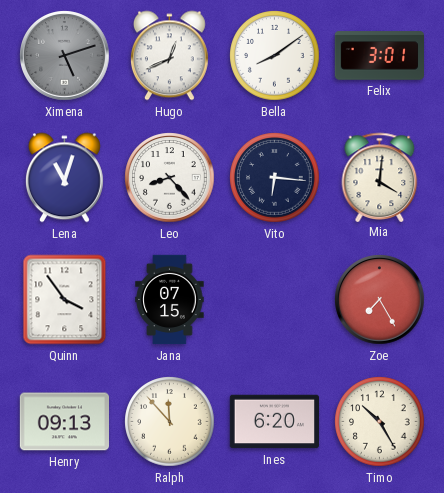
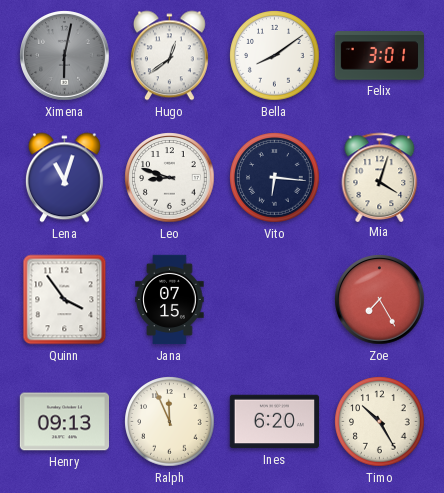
Ximena: 5:12 -> 6:02
Hugo: 12:41 -> 12:39
Leo: 8:23 -> 8:48
Mia: 4:01 -> 4:03
Ralph: 11:53 -> 11:56
